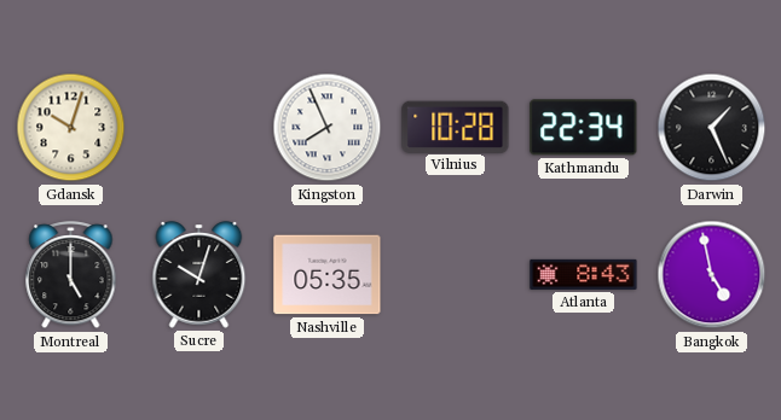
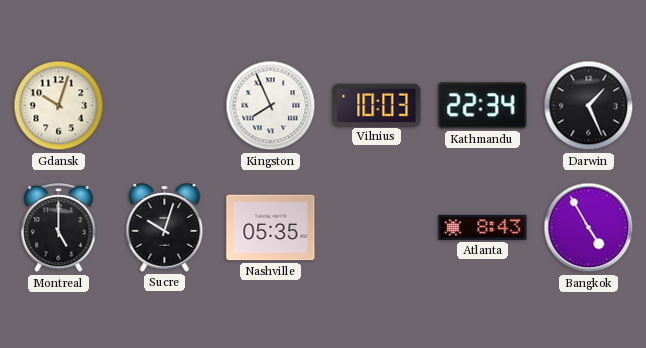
Vilnius: 10:28 -> 10:03
Bangkok: 4:58 -> 4:55
